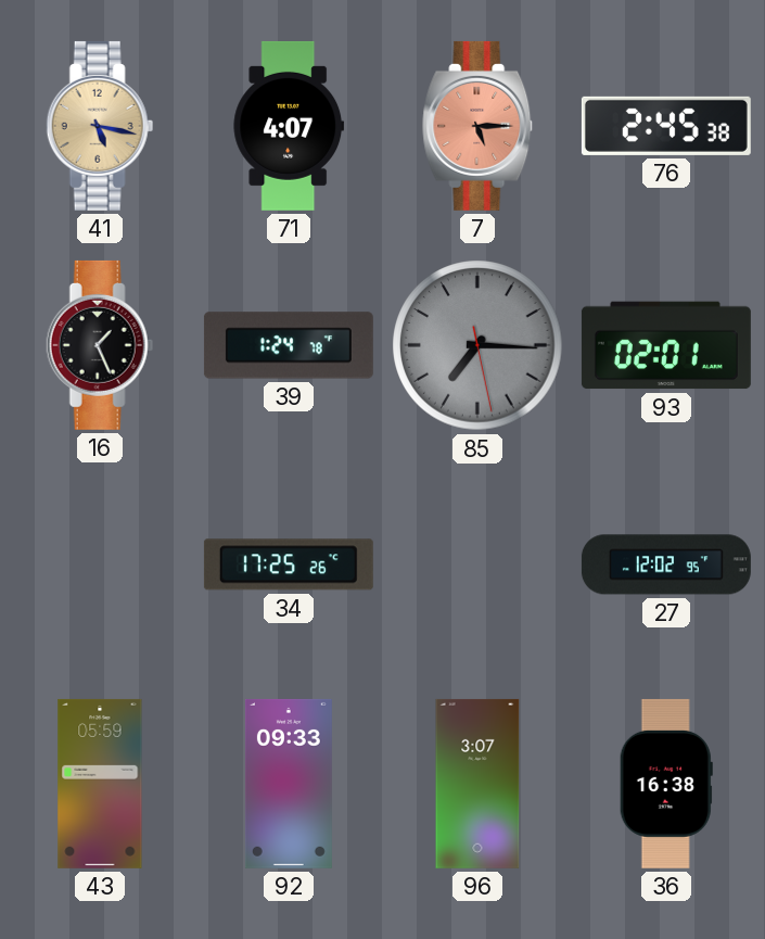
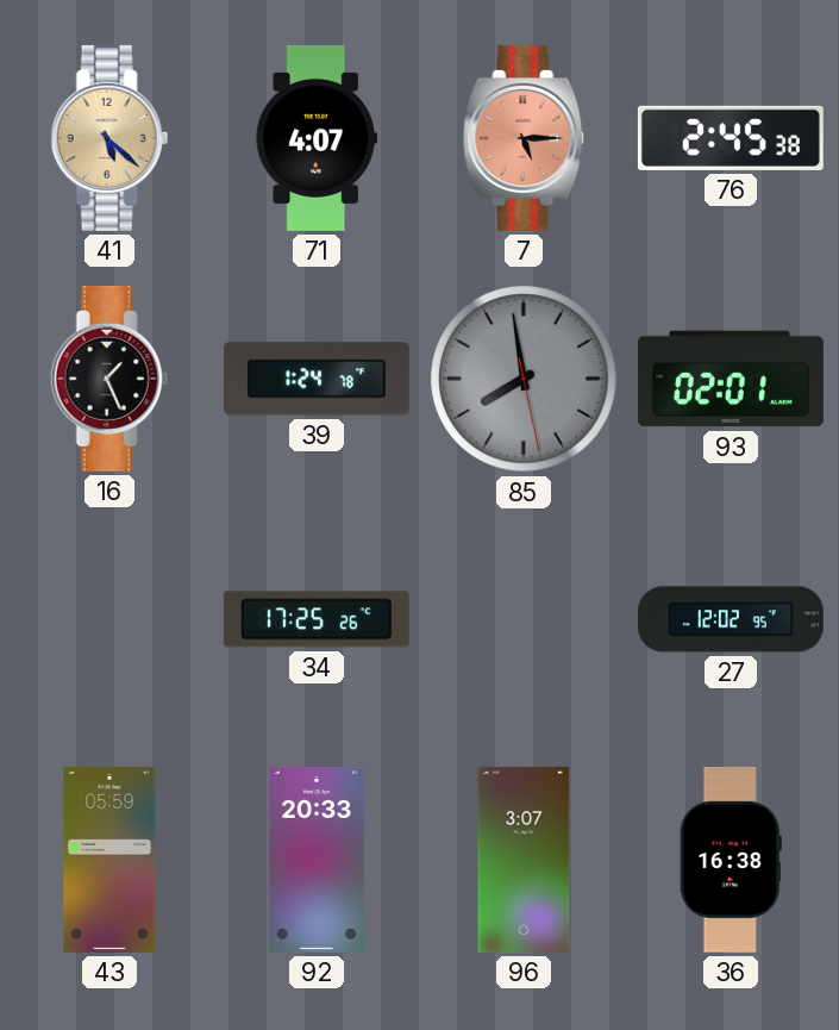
41: 5:17 -> 5:22
85: 7:15 -> 7:58
92: 09:33 -> 20:33
